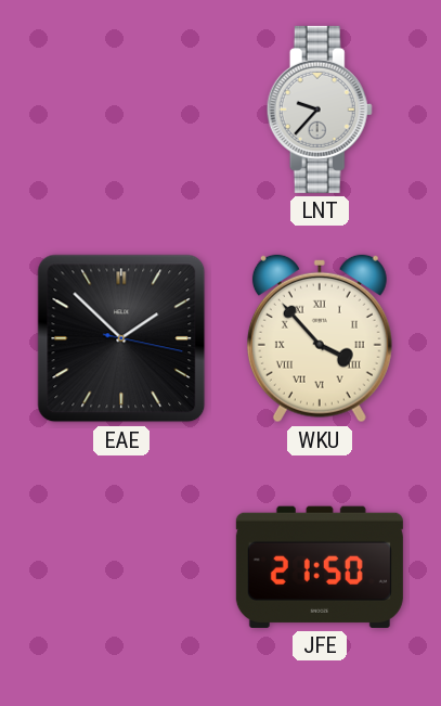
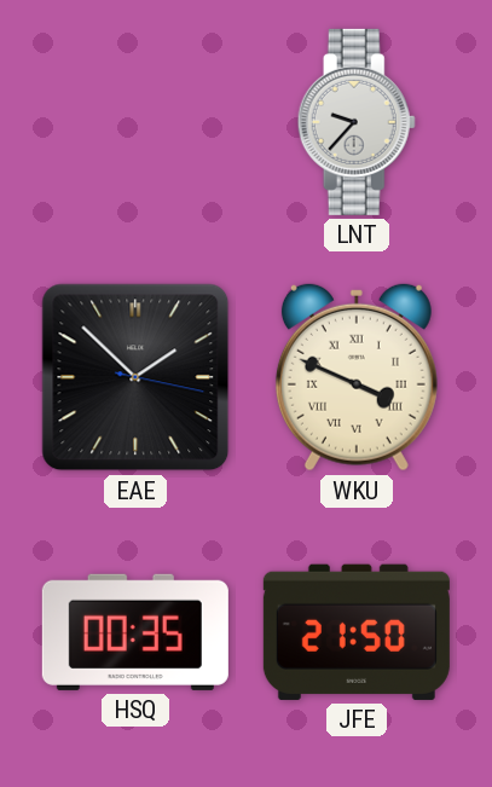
WKU: 3:53 -> 3:49
HSQ: none -> 00:35
